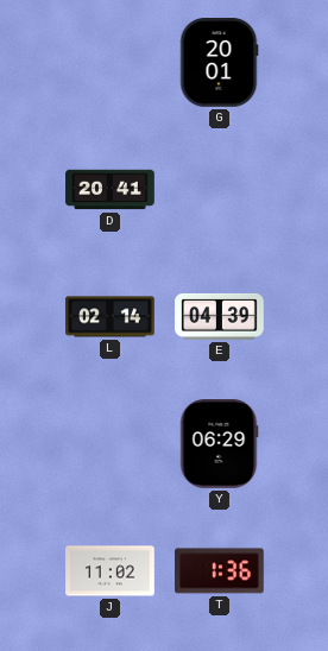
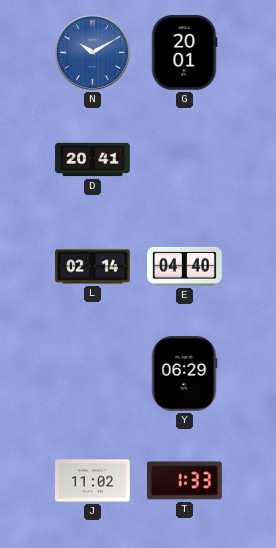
N: none -> 10:10
E: 04:39 -> 04:40
T: 1:36 -> 1:33
